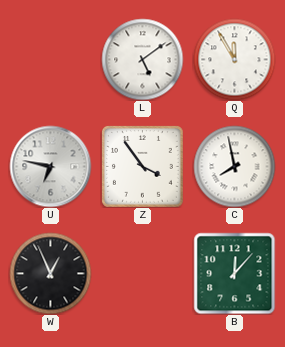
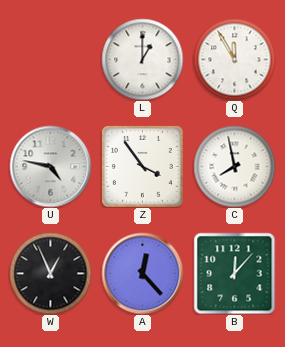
L: 5:09 -> 1:00
U: 6:47 -> 4:47
A: none -> 12:23
